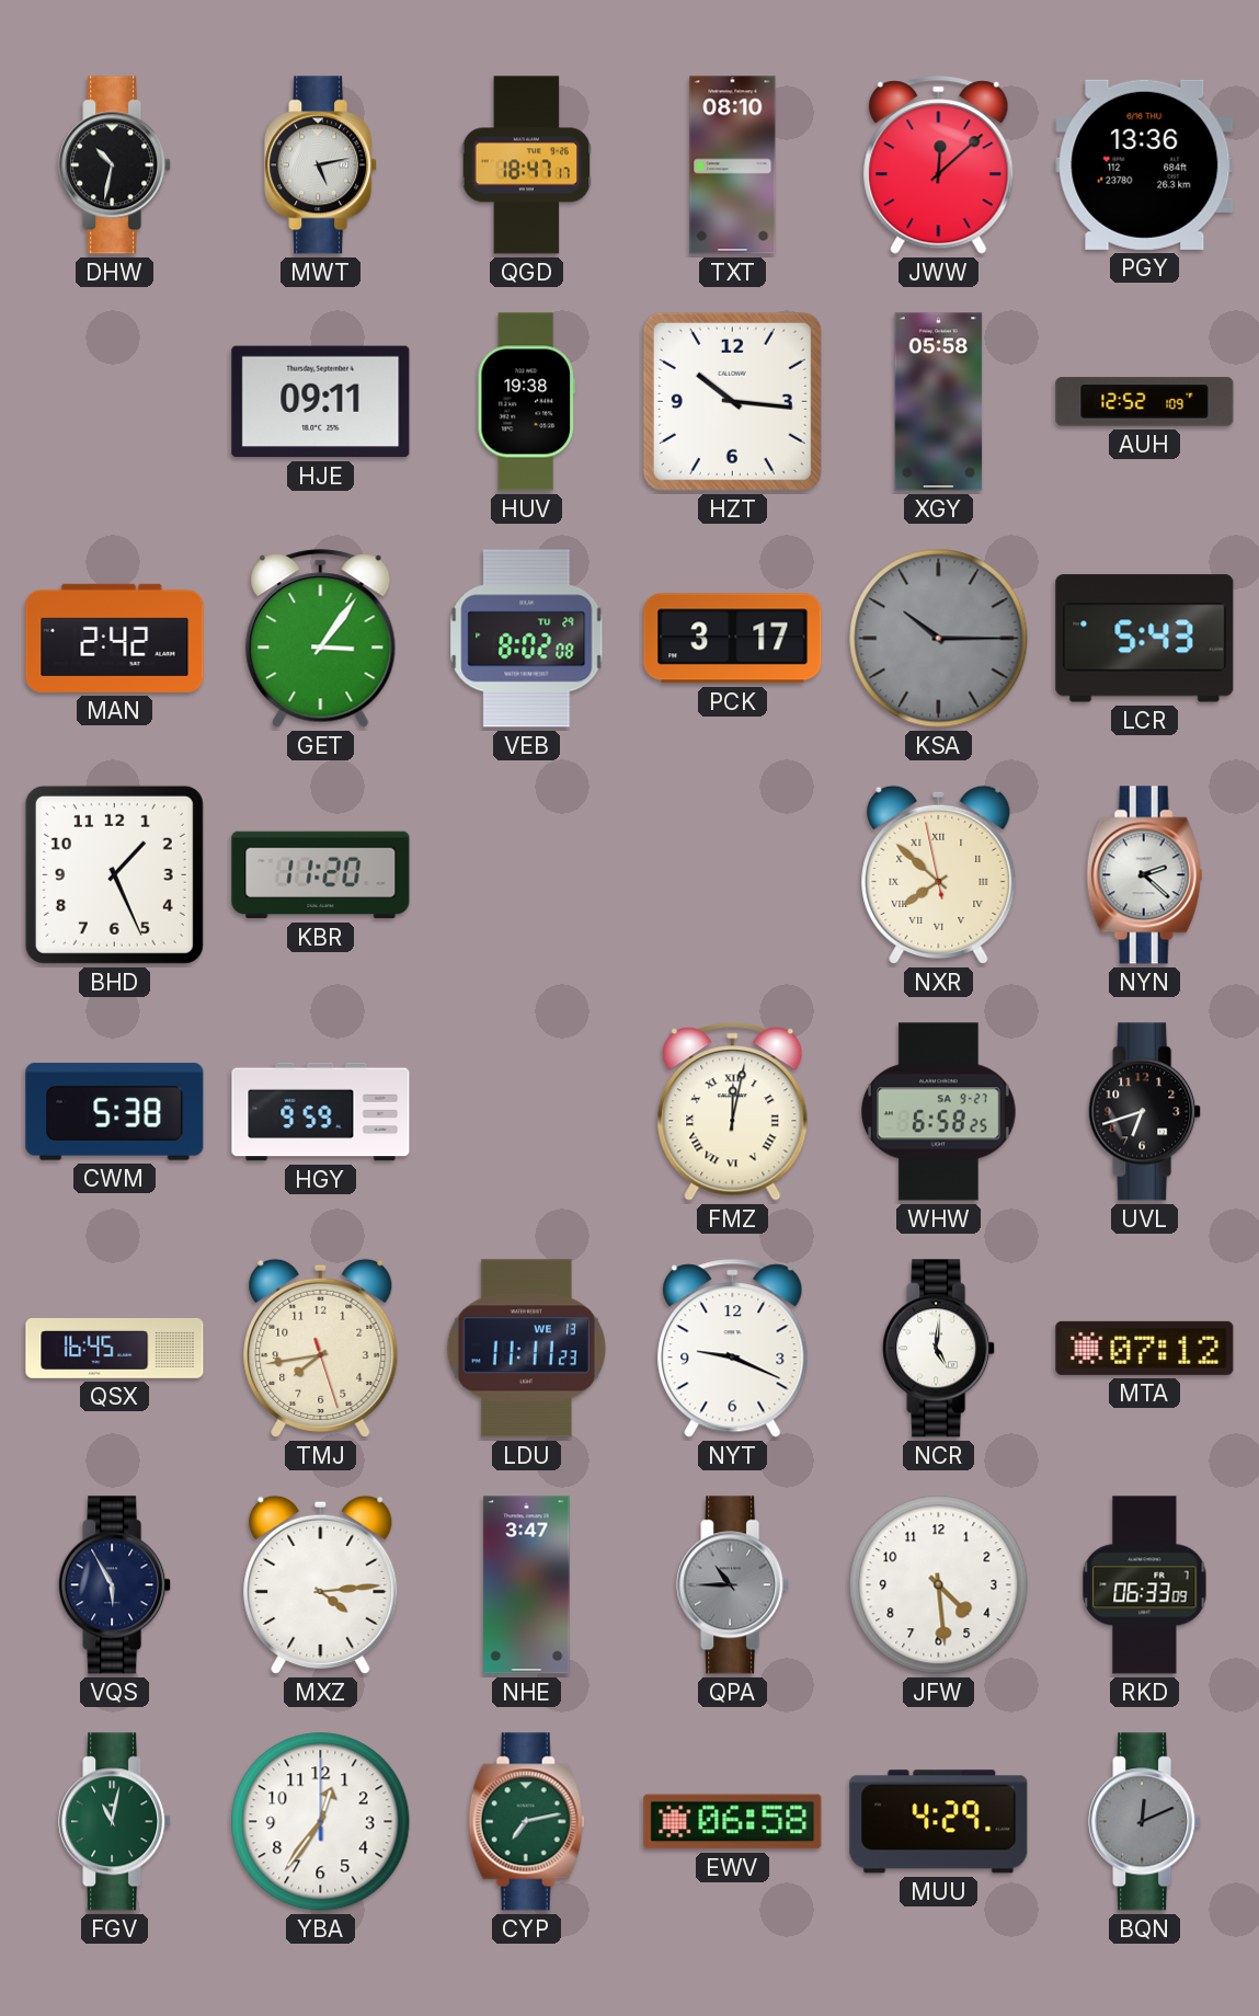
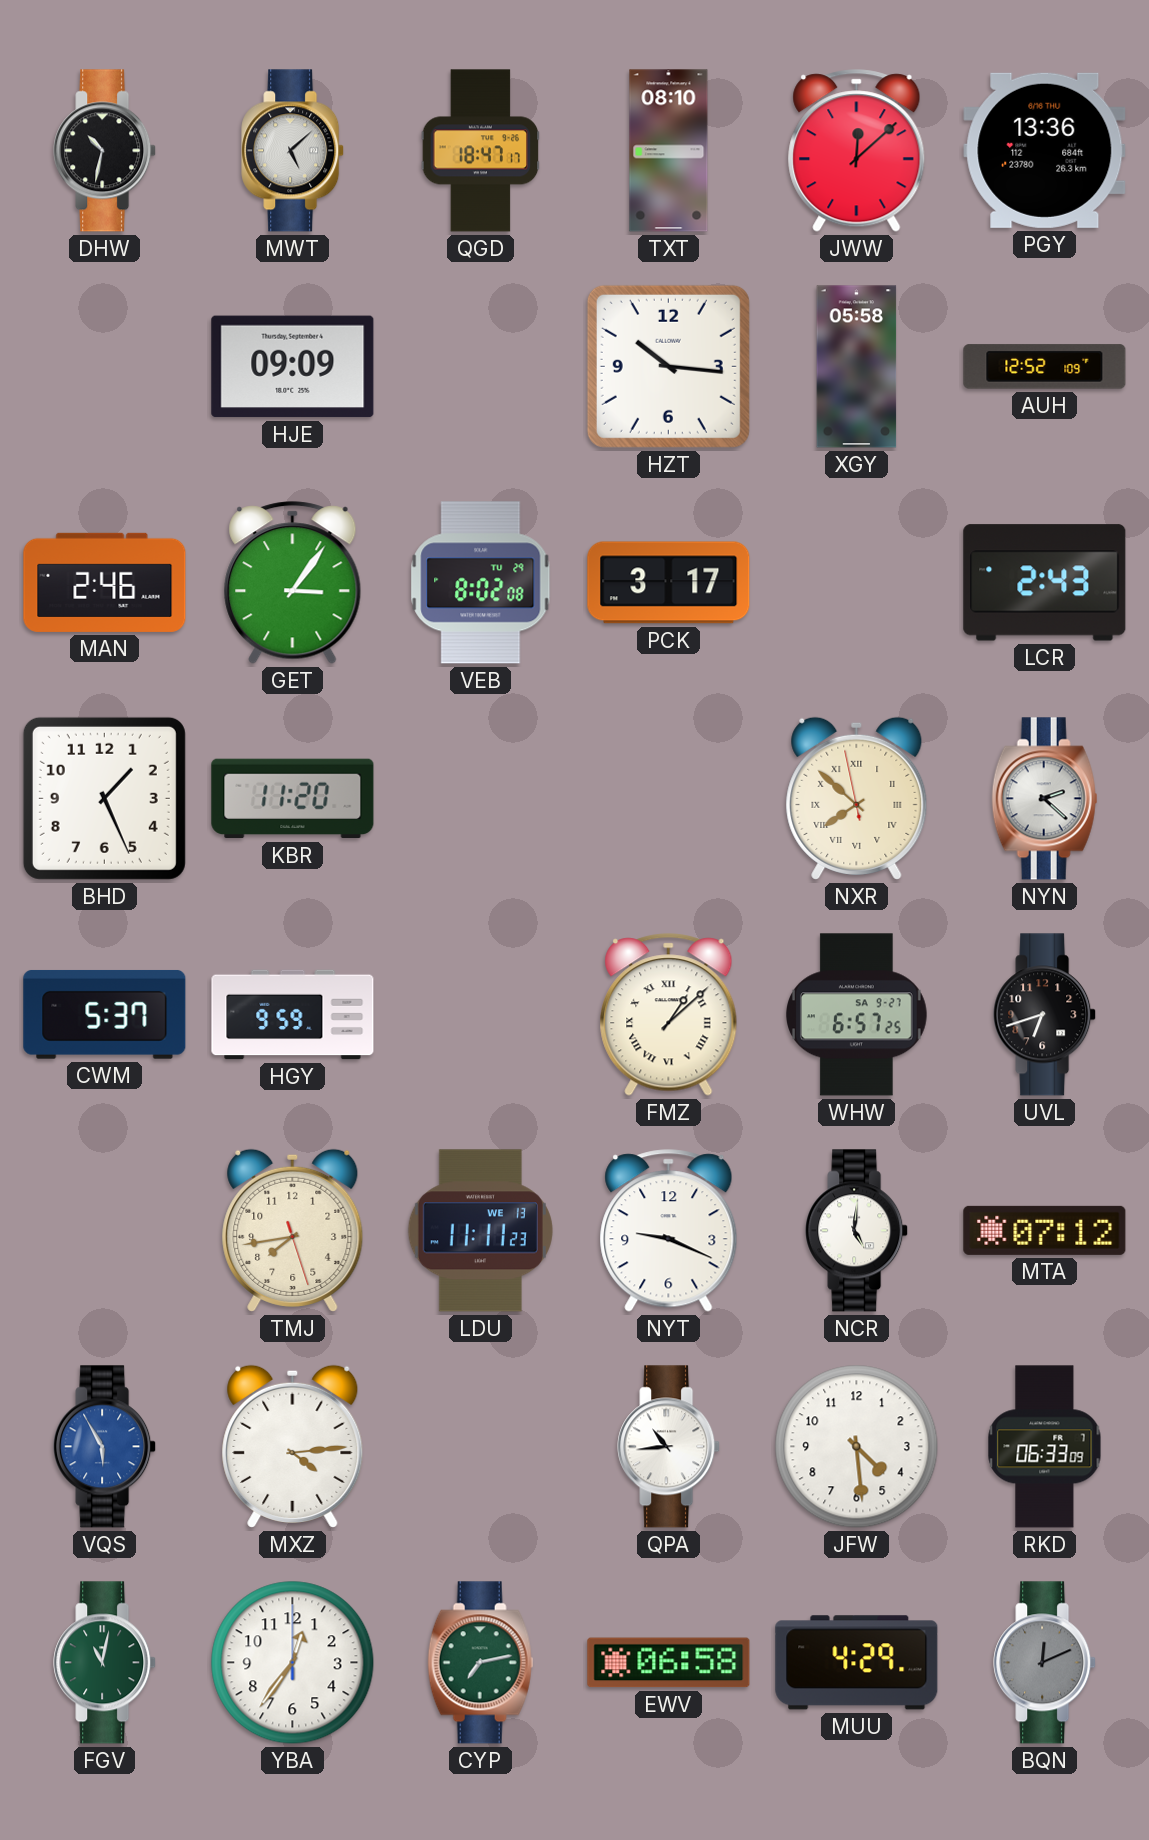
MWT: 5:13 -> 5:08
HJE: 09:11 -> 09:09
HUV: 19:38 -> none
MAN: 2:42 -> 2:46
KSA: 10:15 -> none
LCR: 5:43 -> 2:43
CWM: 5:38 -> 5:37
FMZ: 12:02 -> 1:08
WHW: 6:58 -> 6:57
QSX: 16:45 -> none
VQS dial: navy -> blue
NHE: 3:47 -> none
QPA: 10:45 -> 10:44
QPA dial: grey -> white
